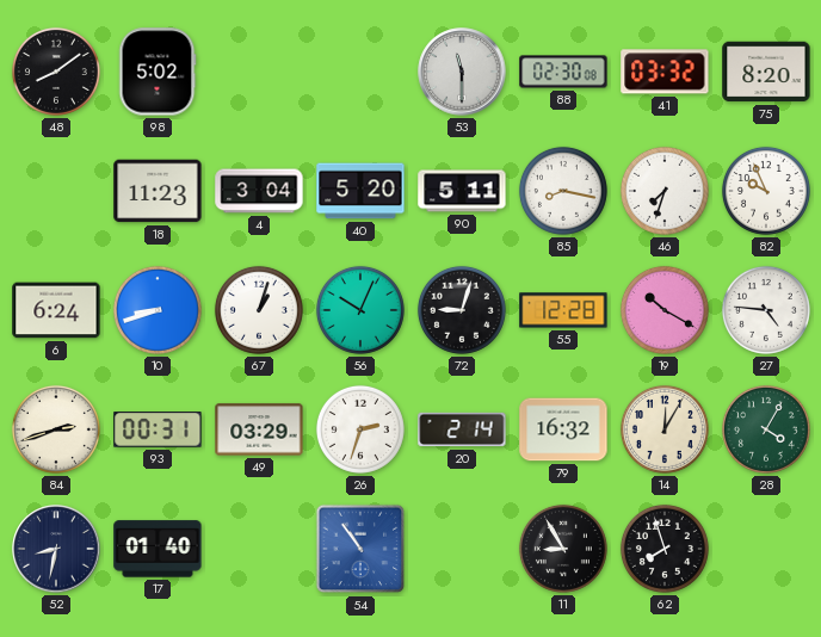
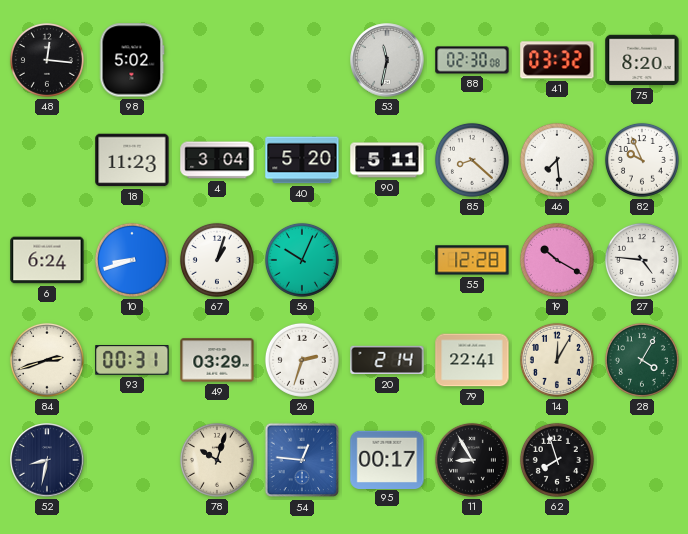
48: 8:09 -> 12:16
53: 11:30 -> 11:32
85: 8:17 -> 8:22
46: 7:33 -> 7:29
72: 9:03 -> none
79: 16:32 -> 22:41
17: 01:40 -> none
78: none -> 10:03
54: 10:54 -> 12:46
95: none -> 00:17
